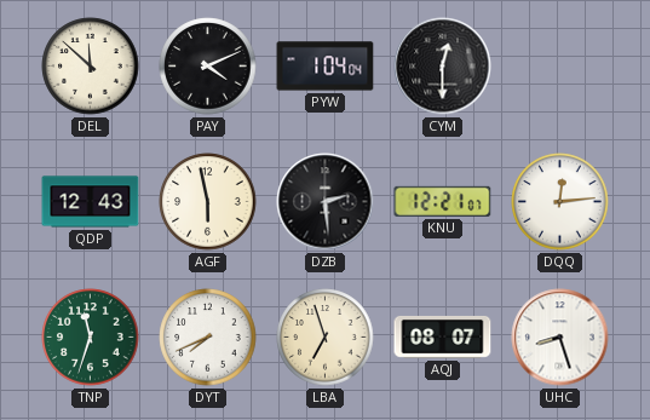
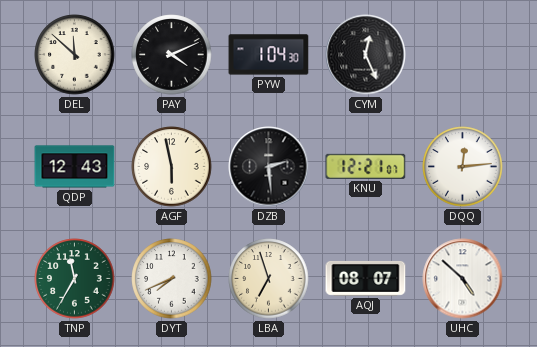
PYW: 1:04:04 -> 1:04:30
CYM: 12:30 -> 12:26
TNP: 11:33 -> 11:35
UHC: 8:27 -> 4:52
